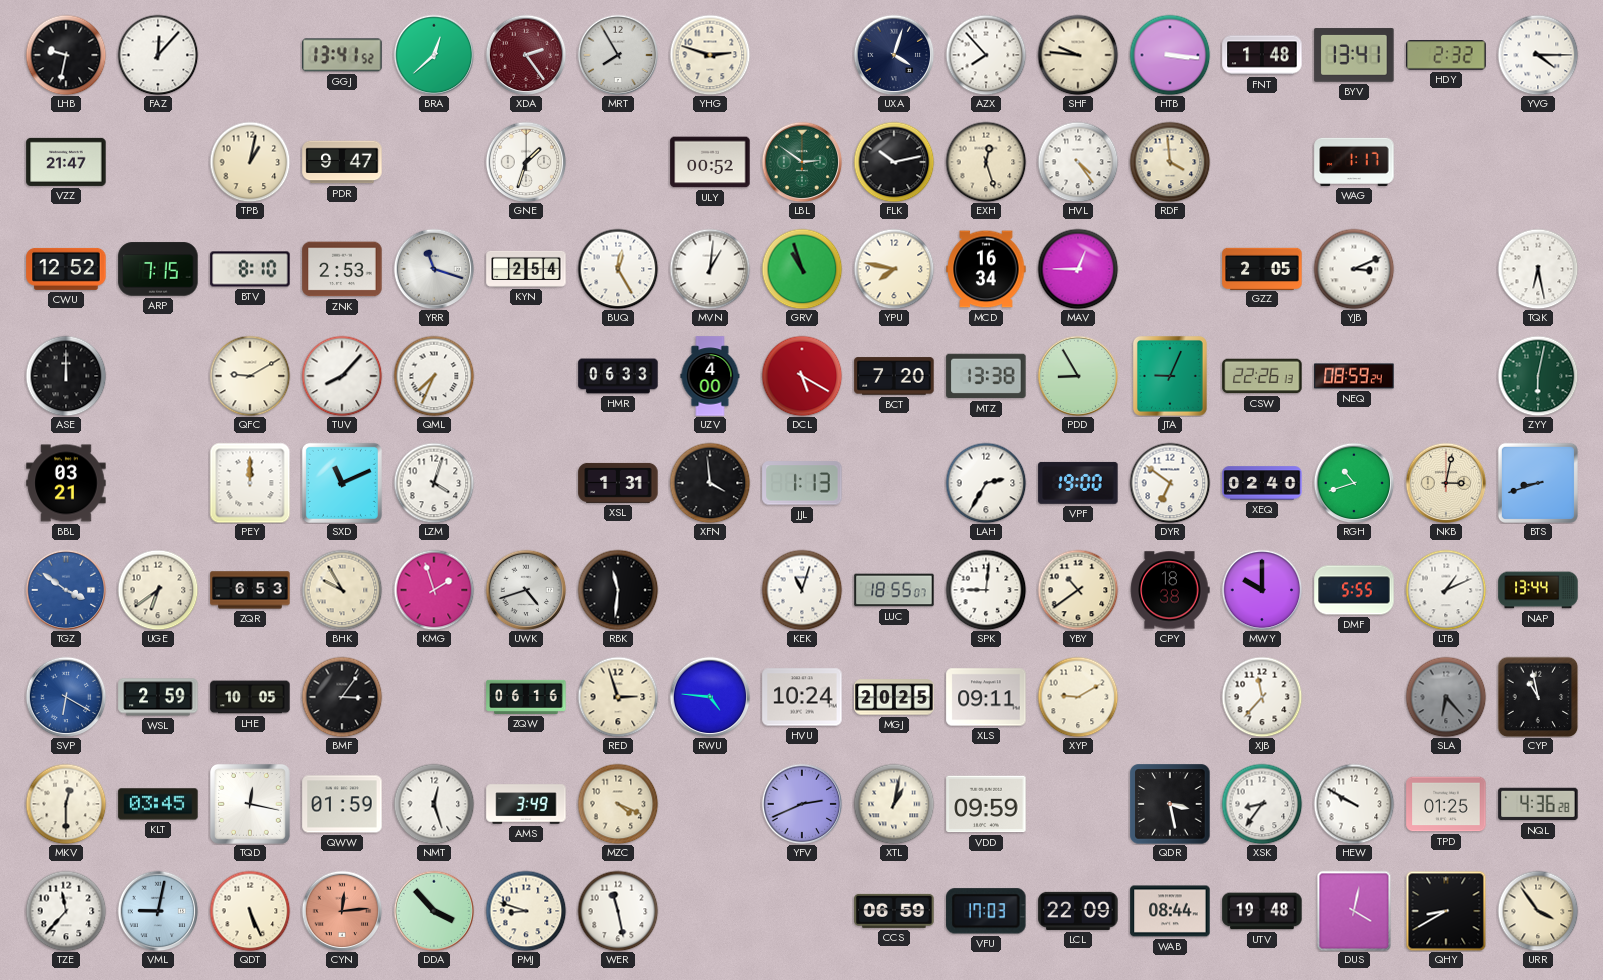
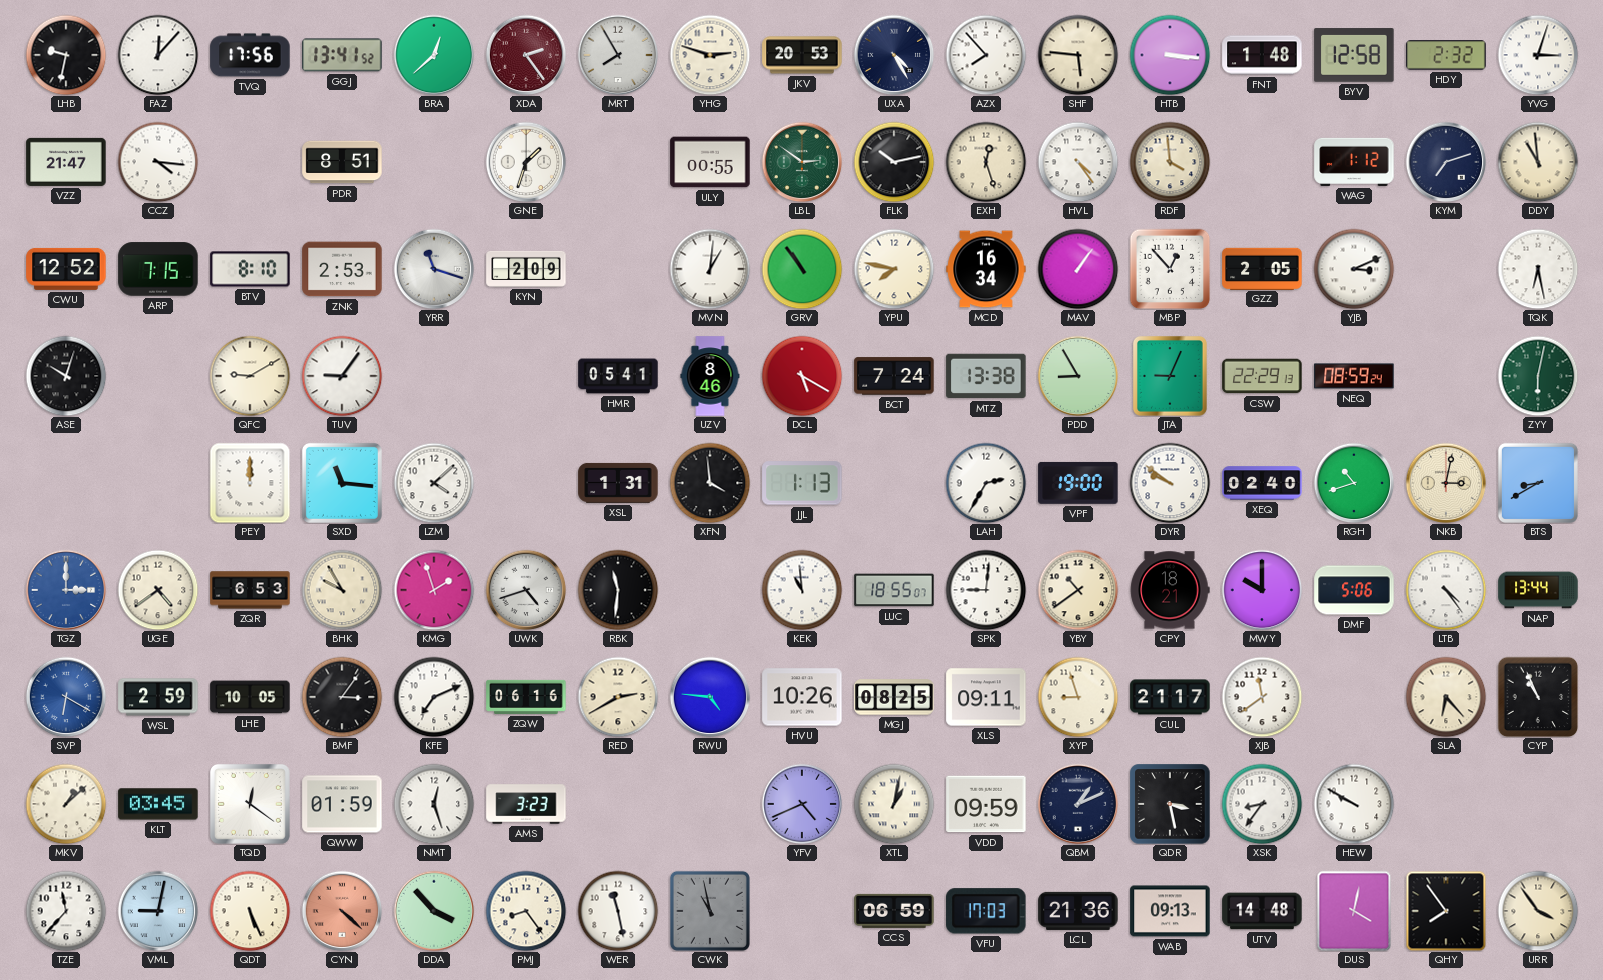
TVQ: none -> 17:56
JKV: none -> 20:53
UXA: 4:03 -> 4:25
SHF: 9:46 -> 5:46
BYV: 13:41 -> 12:58
YVG: 4:15 -> 3:03
CCZ: none -> 4:16
TPB: 1:02 -> none
PDR: 9:47 -> 8:51
ULY: 00:52 -> 00:55
WAG: 1:17 -> 1:12
KYM: none -> 7:12
DDY: none -> 10:59
KYN: 2:54 -> 2:09
BUQ: 12:25 -> none
GRV: 10:57 -> 10:54
MAV: 12:45 -> 1:06
MBP: none -> 12:53
ASE: 12:00 -> 10:03
TUV: 8:07 -> 9:06
QML: 7:34 -> none
HMR: 06:33 -> 05:41
UZV: 4:00 -> 8:46
BCT: 7:20 -> 7:24
CSW: 22:26 -> 22:29
BBL: 03:21 -> none
SXD: 11:11 -> 11:16
LZM: 4:03 -> 4:08
DYR: 6:51 -> 9:51
BTS: 8:42 -> 8:40
TGZ: 3:51 -> 3:00
UGE: 6:39 -> 4:39
KEK: 11:03 -> 10:59
CPY: 18:38 -> 18:21
DMF: 5:55 -> 5:06
LTB: 1:11 -> 4:24
KFE: none -> 7:11
RED: 2:57 -> 2:40
HVU: 10:24 -> 10:26
MGJ: 20:25 -> 08:25
XYP: 9:10 -> 8:57
CUL: none -> 21:17
XJB: 11:37 -> 11:39
SLA dial: grey -> cream
CYP: 10:58 -> 10:56
MKV: 12:30 -> 1:08
TQD: 12:17 -> 12:21
AMS: 3:49 -> 3:23
MZC: 4:19 -> none
YFV: 2:41 -> 4:41
QBM: none -> 1:11
TPD: 01:25 -> none
NQL: 4:36 -> none
CYN: 12:14 -> 4:22
PMJ: 8:48 -> 8:24
CWK: none -> 10:58
LCL: 22:09 -> 21:36
WAB: 08:44 -> 09:13
UTV: 19:48 -> 14:48
QHY: 8:40 -> 7:54
